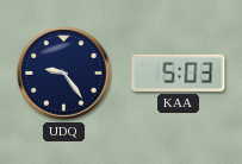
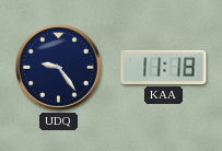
KAA: 5:03 -> 11:18
